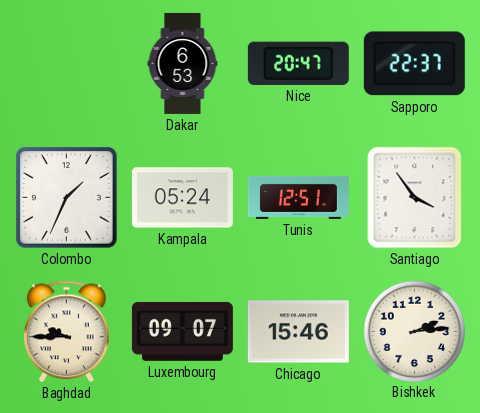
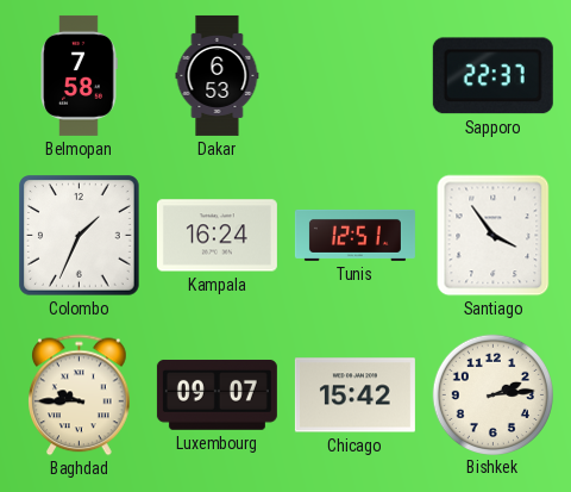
Belmopan: none -> 7:58
Nice: 20:47 -> none
Kampala: 05:24 -> 16:24
Chicago: 15:46 -> 15:42
